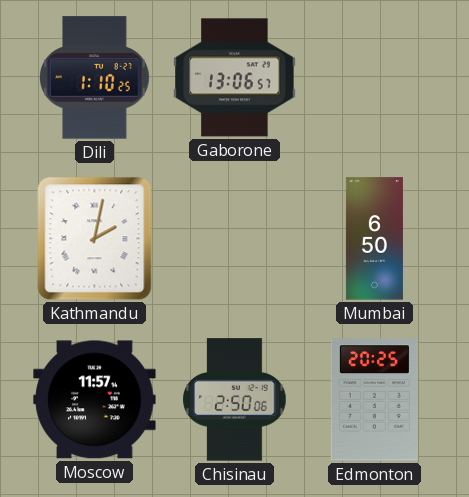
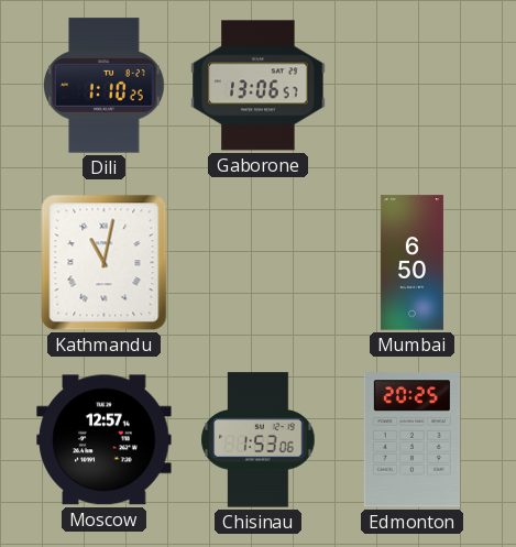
Kathmandu: 2:02 -> 11:02
Moscow: 11:57 -> 12:57
Chisinau: 2:50 -> 1:53
